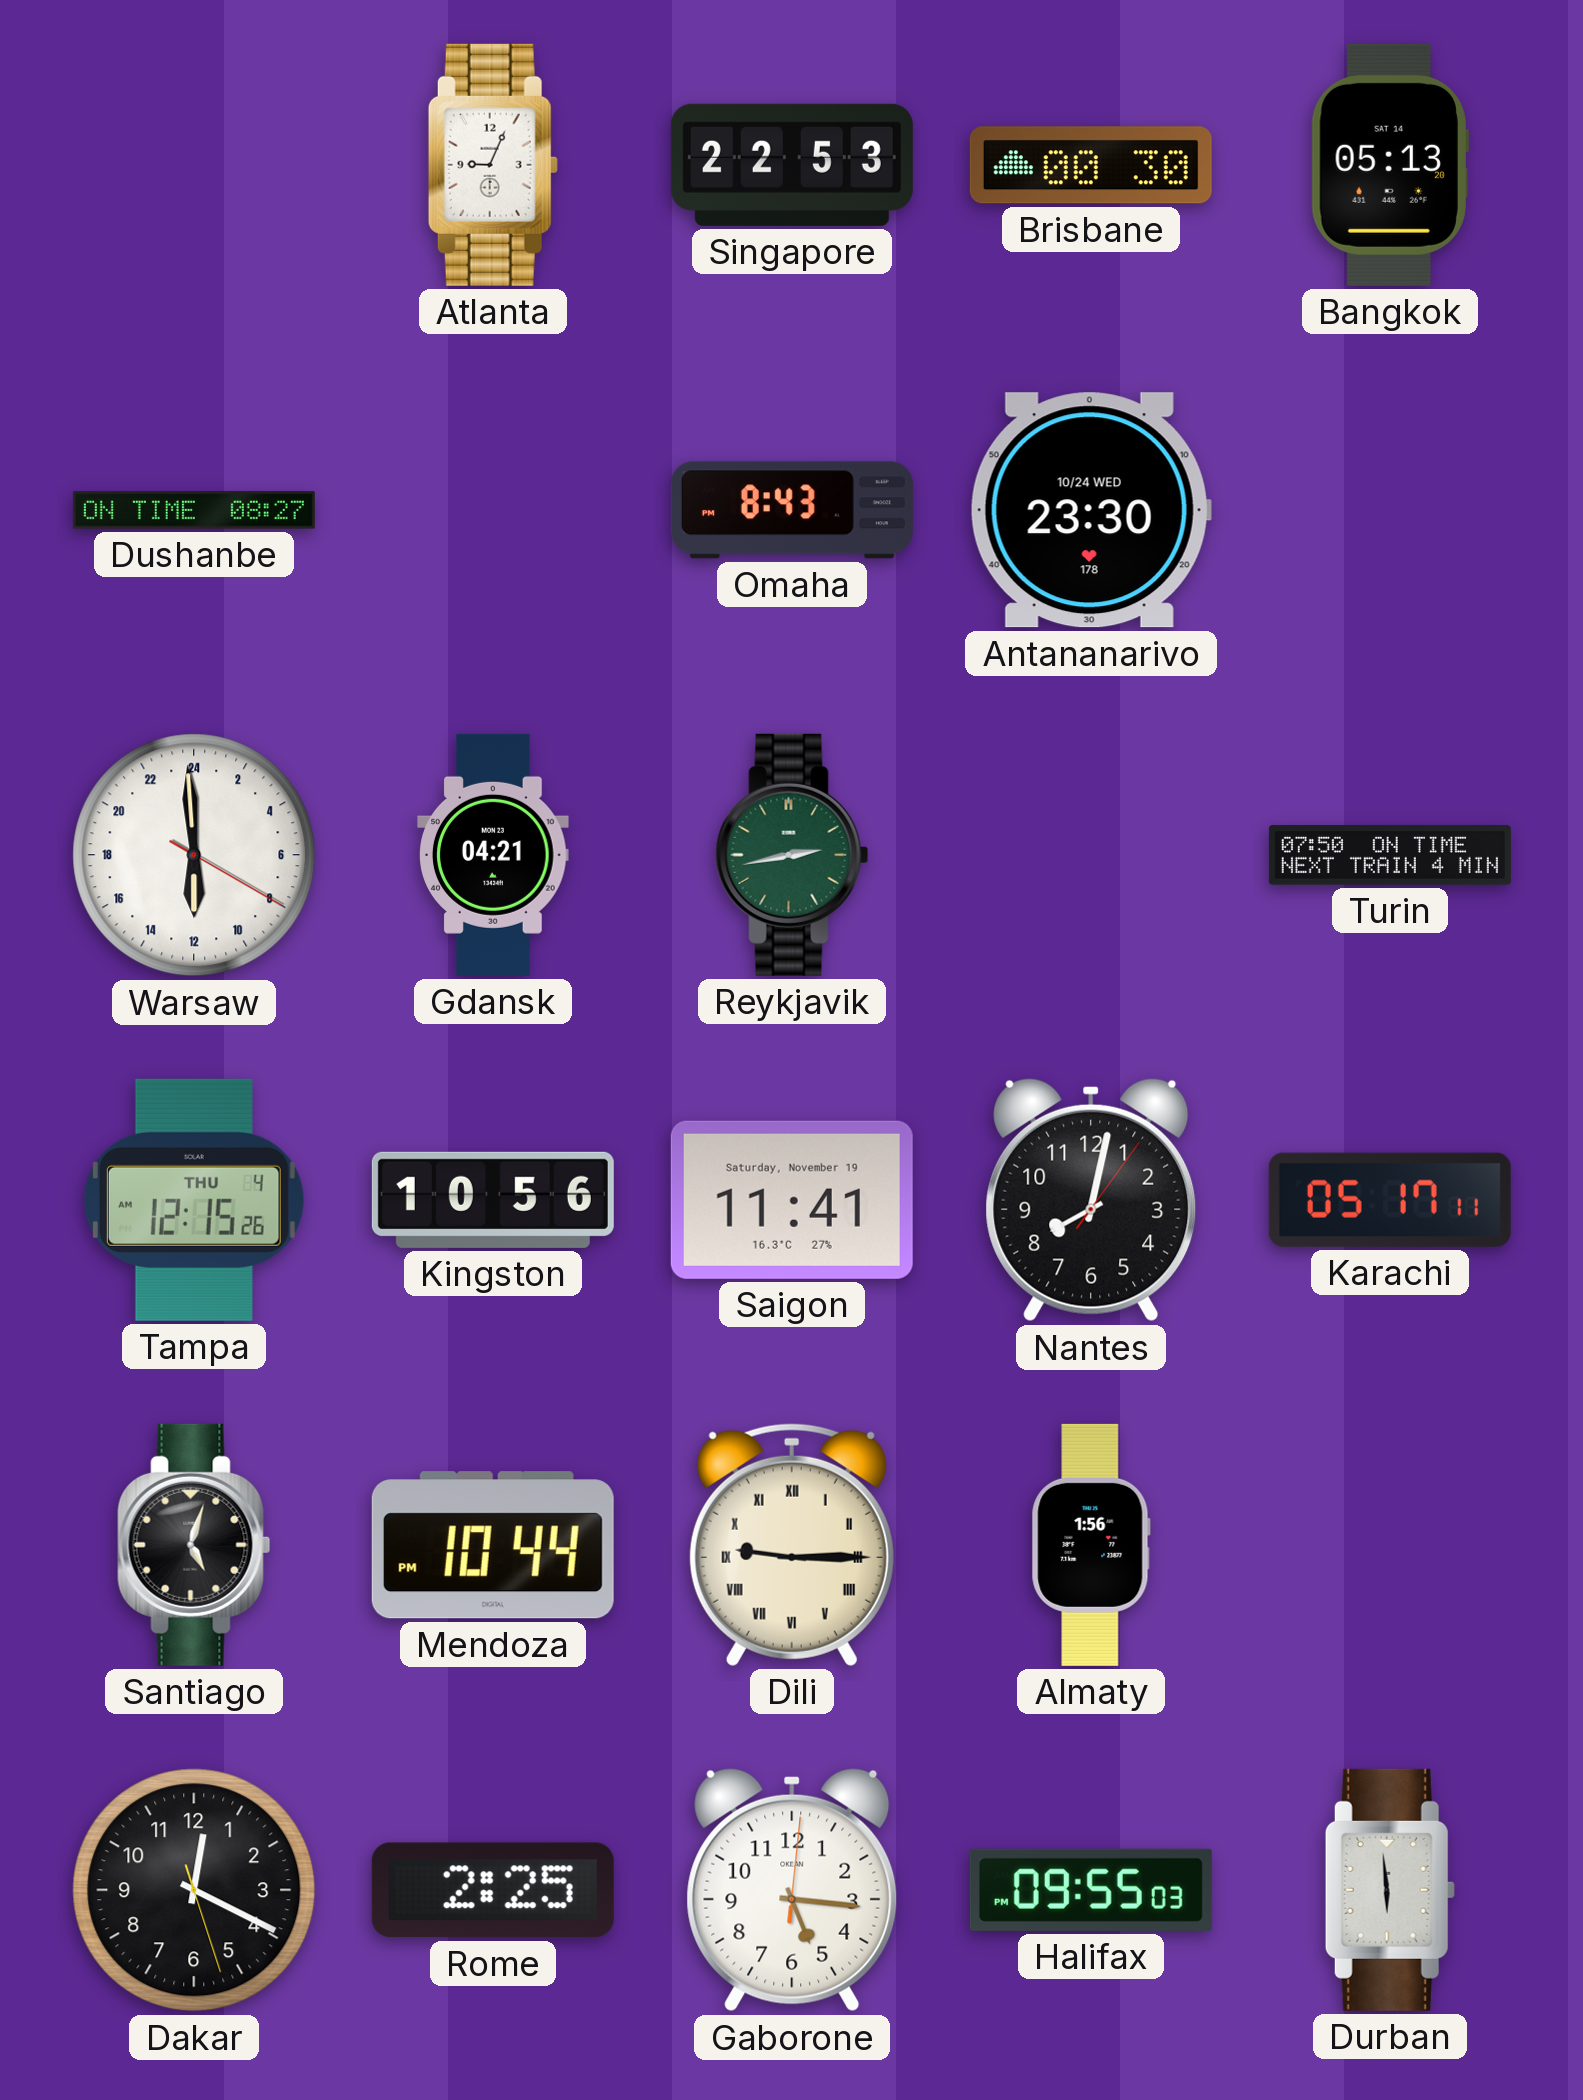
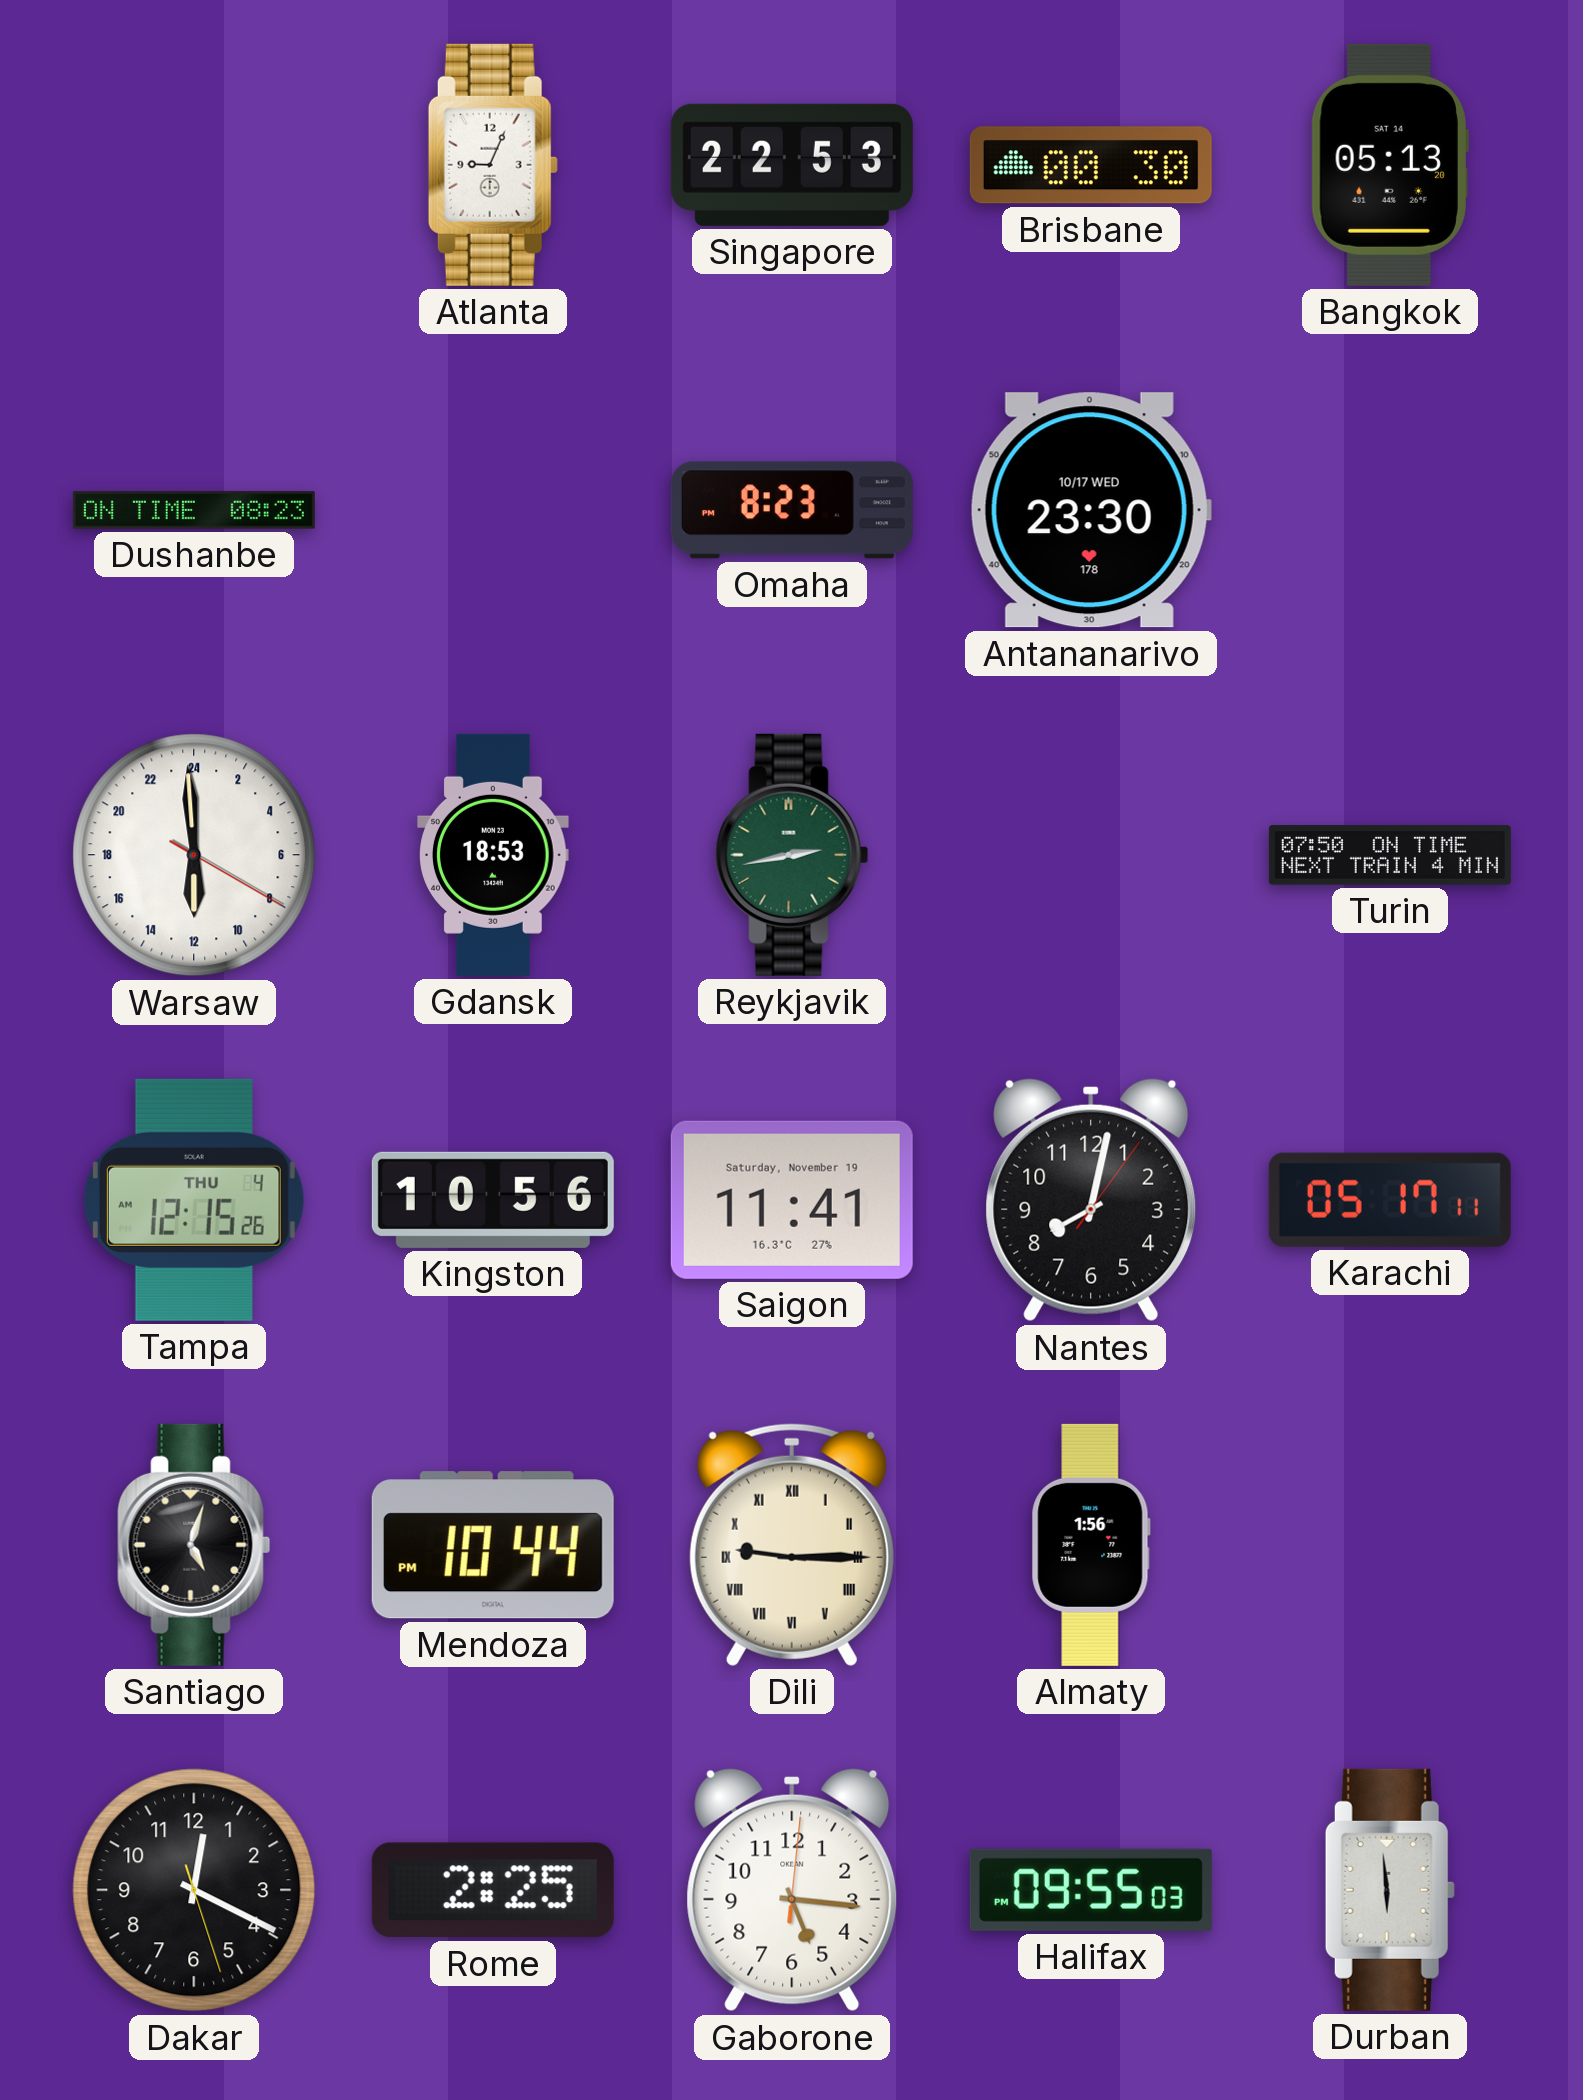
Dushanbe: 08:27 -> 08:23
Omaha: 8:43 -> 8:23
Antananarivo date: 10/24 WED -> 10/17 WED
Gdansk: 04:21 -> 18:53
